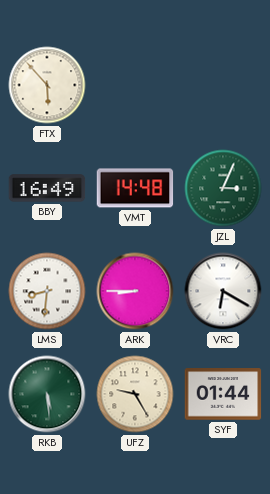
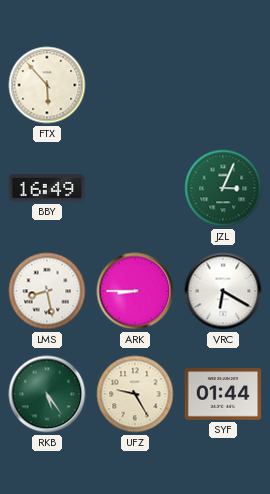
VMT: 14:48 -> none
LMS: 8:31 -> 8:28
RKB: 5:29 -> 5:24
